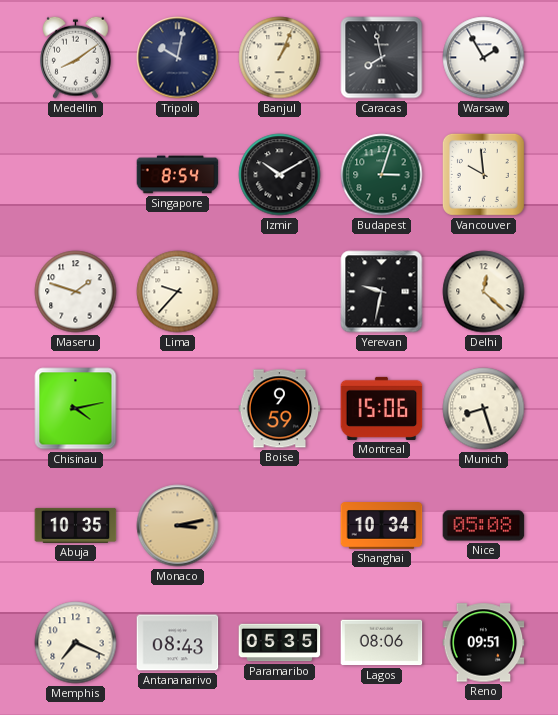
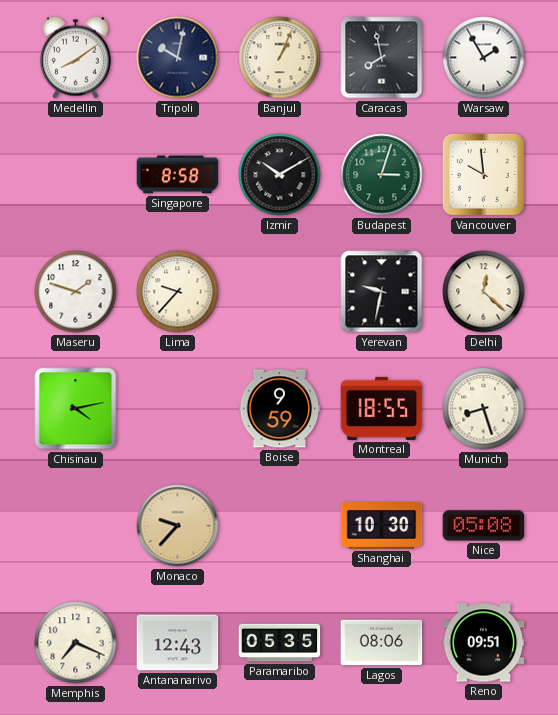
Singapore: 8:54 -> 8:58
Montreal: 15:06 -> 18:55
Abuja: 10:35 -> none
Monaco: 3:13 -> 9:37
Shanghai: 10:34 -> 10:30
Antananarivo: 08:43 -> 12:43
